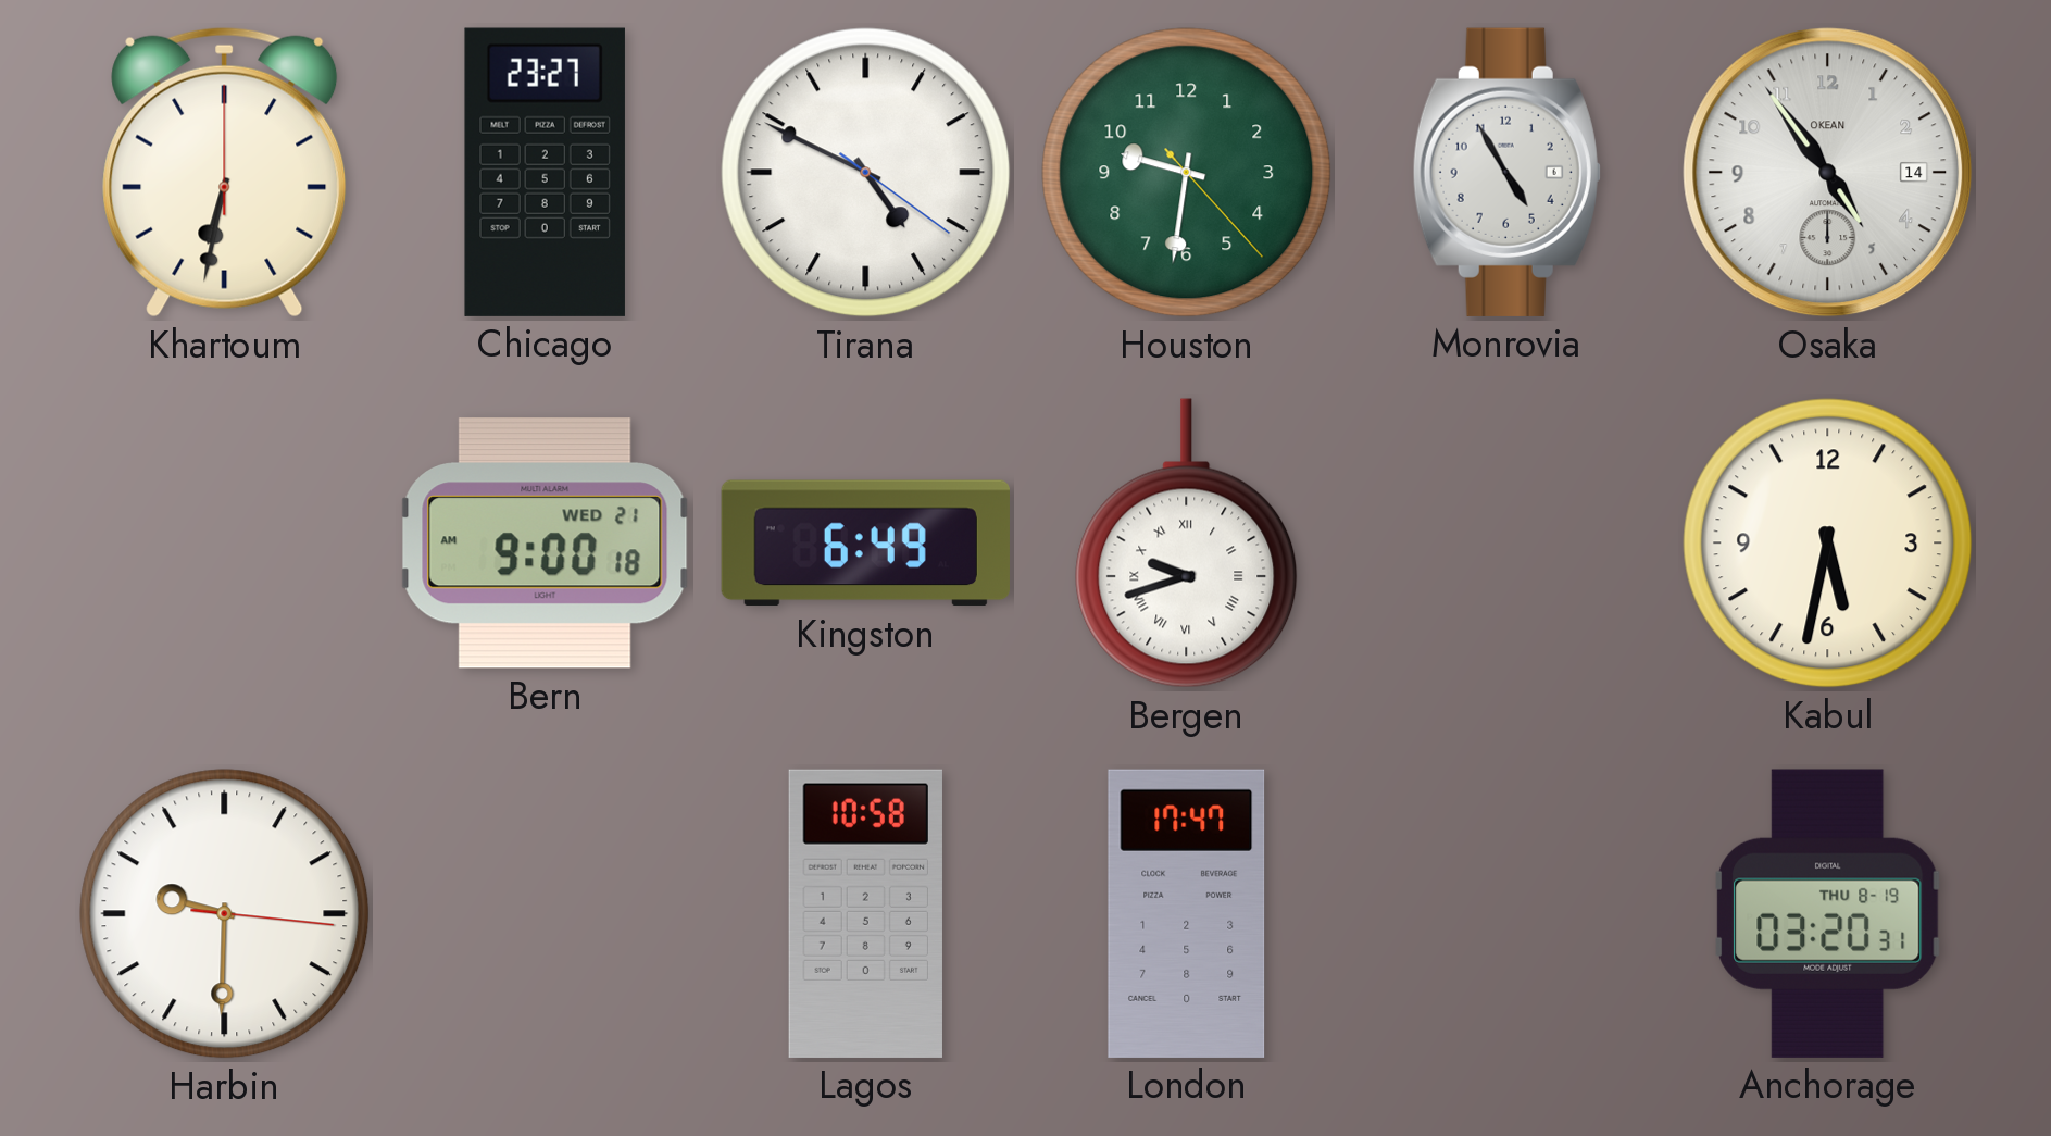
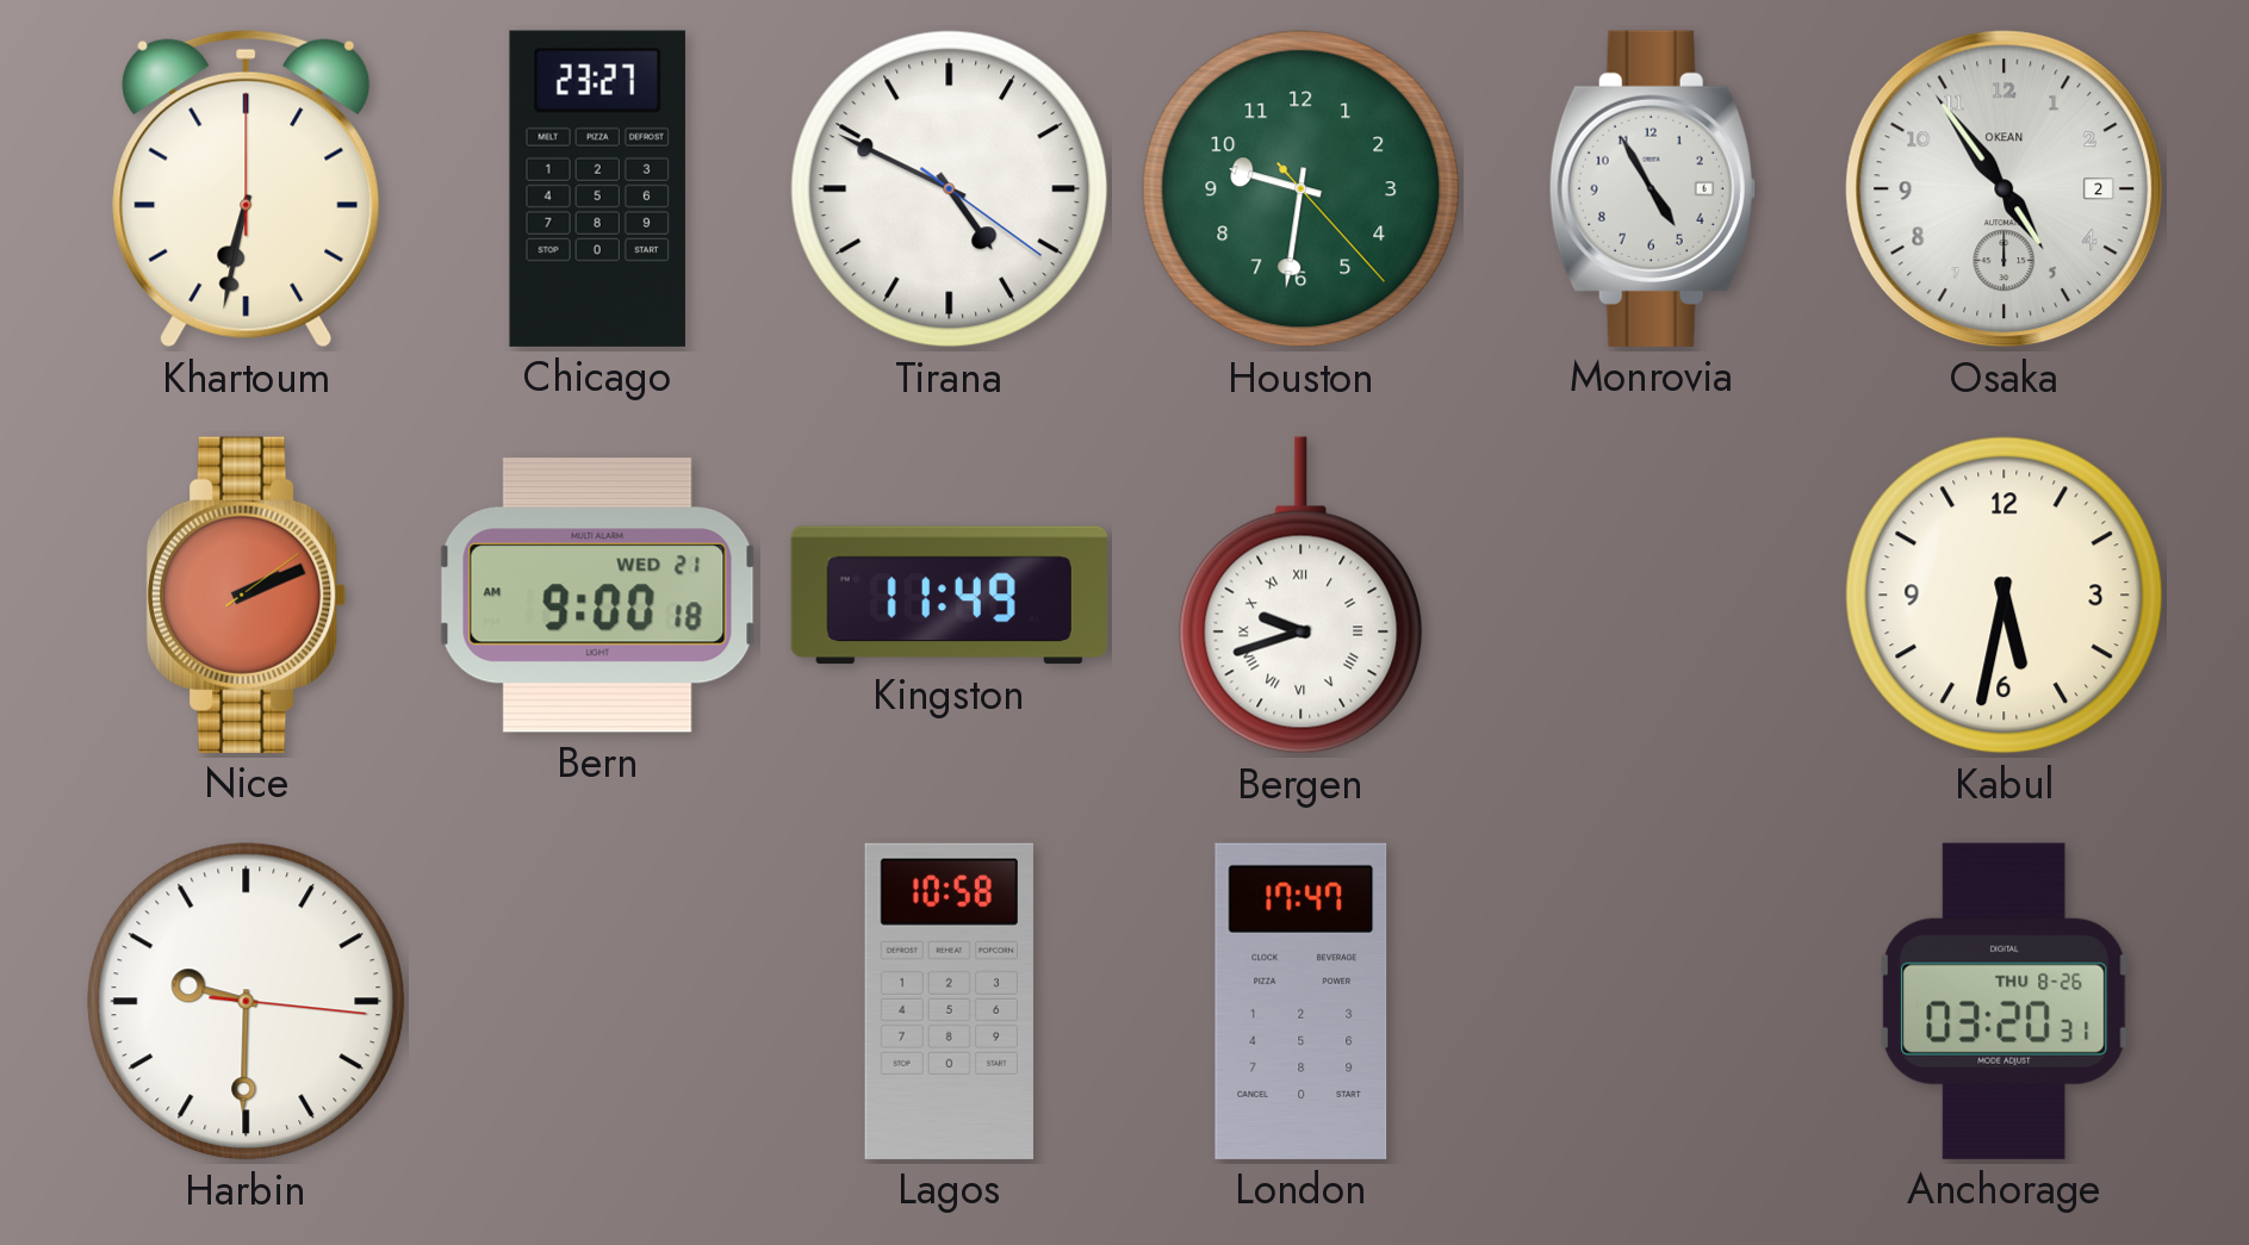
Osaka date: 14 -> 2
Nice: none -> 2:11
Kingston: 6:49 -> 11:49
Anchorage date: THU 8-19 -> THU 8-26
